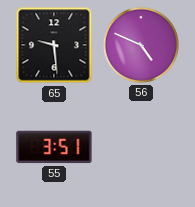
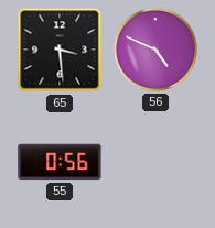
65: 9:29 -> 3:29
55: 3:51 -> 0:56
